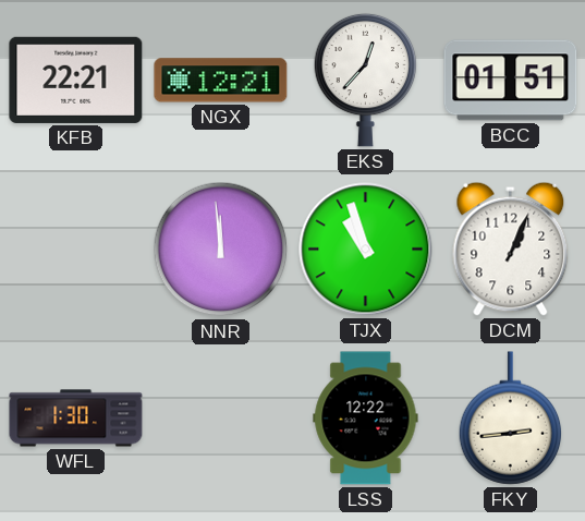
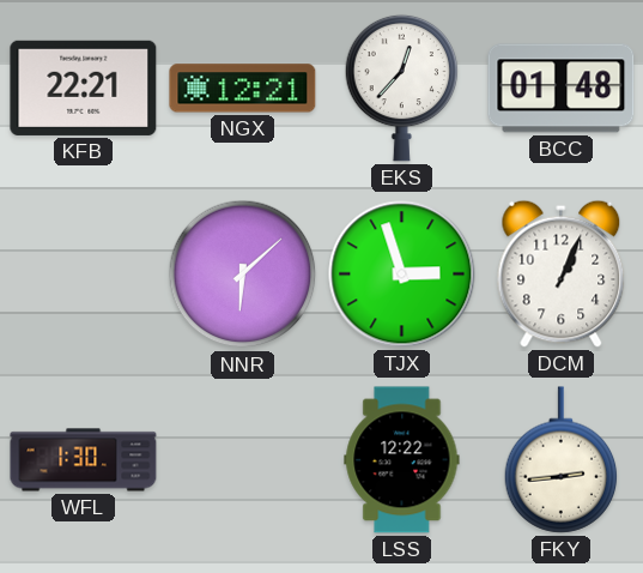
BCC: 01:51 -> 01:48
NNR: 11:59 -> 6:08
TJX: 10:57 -> 2:57
